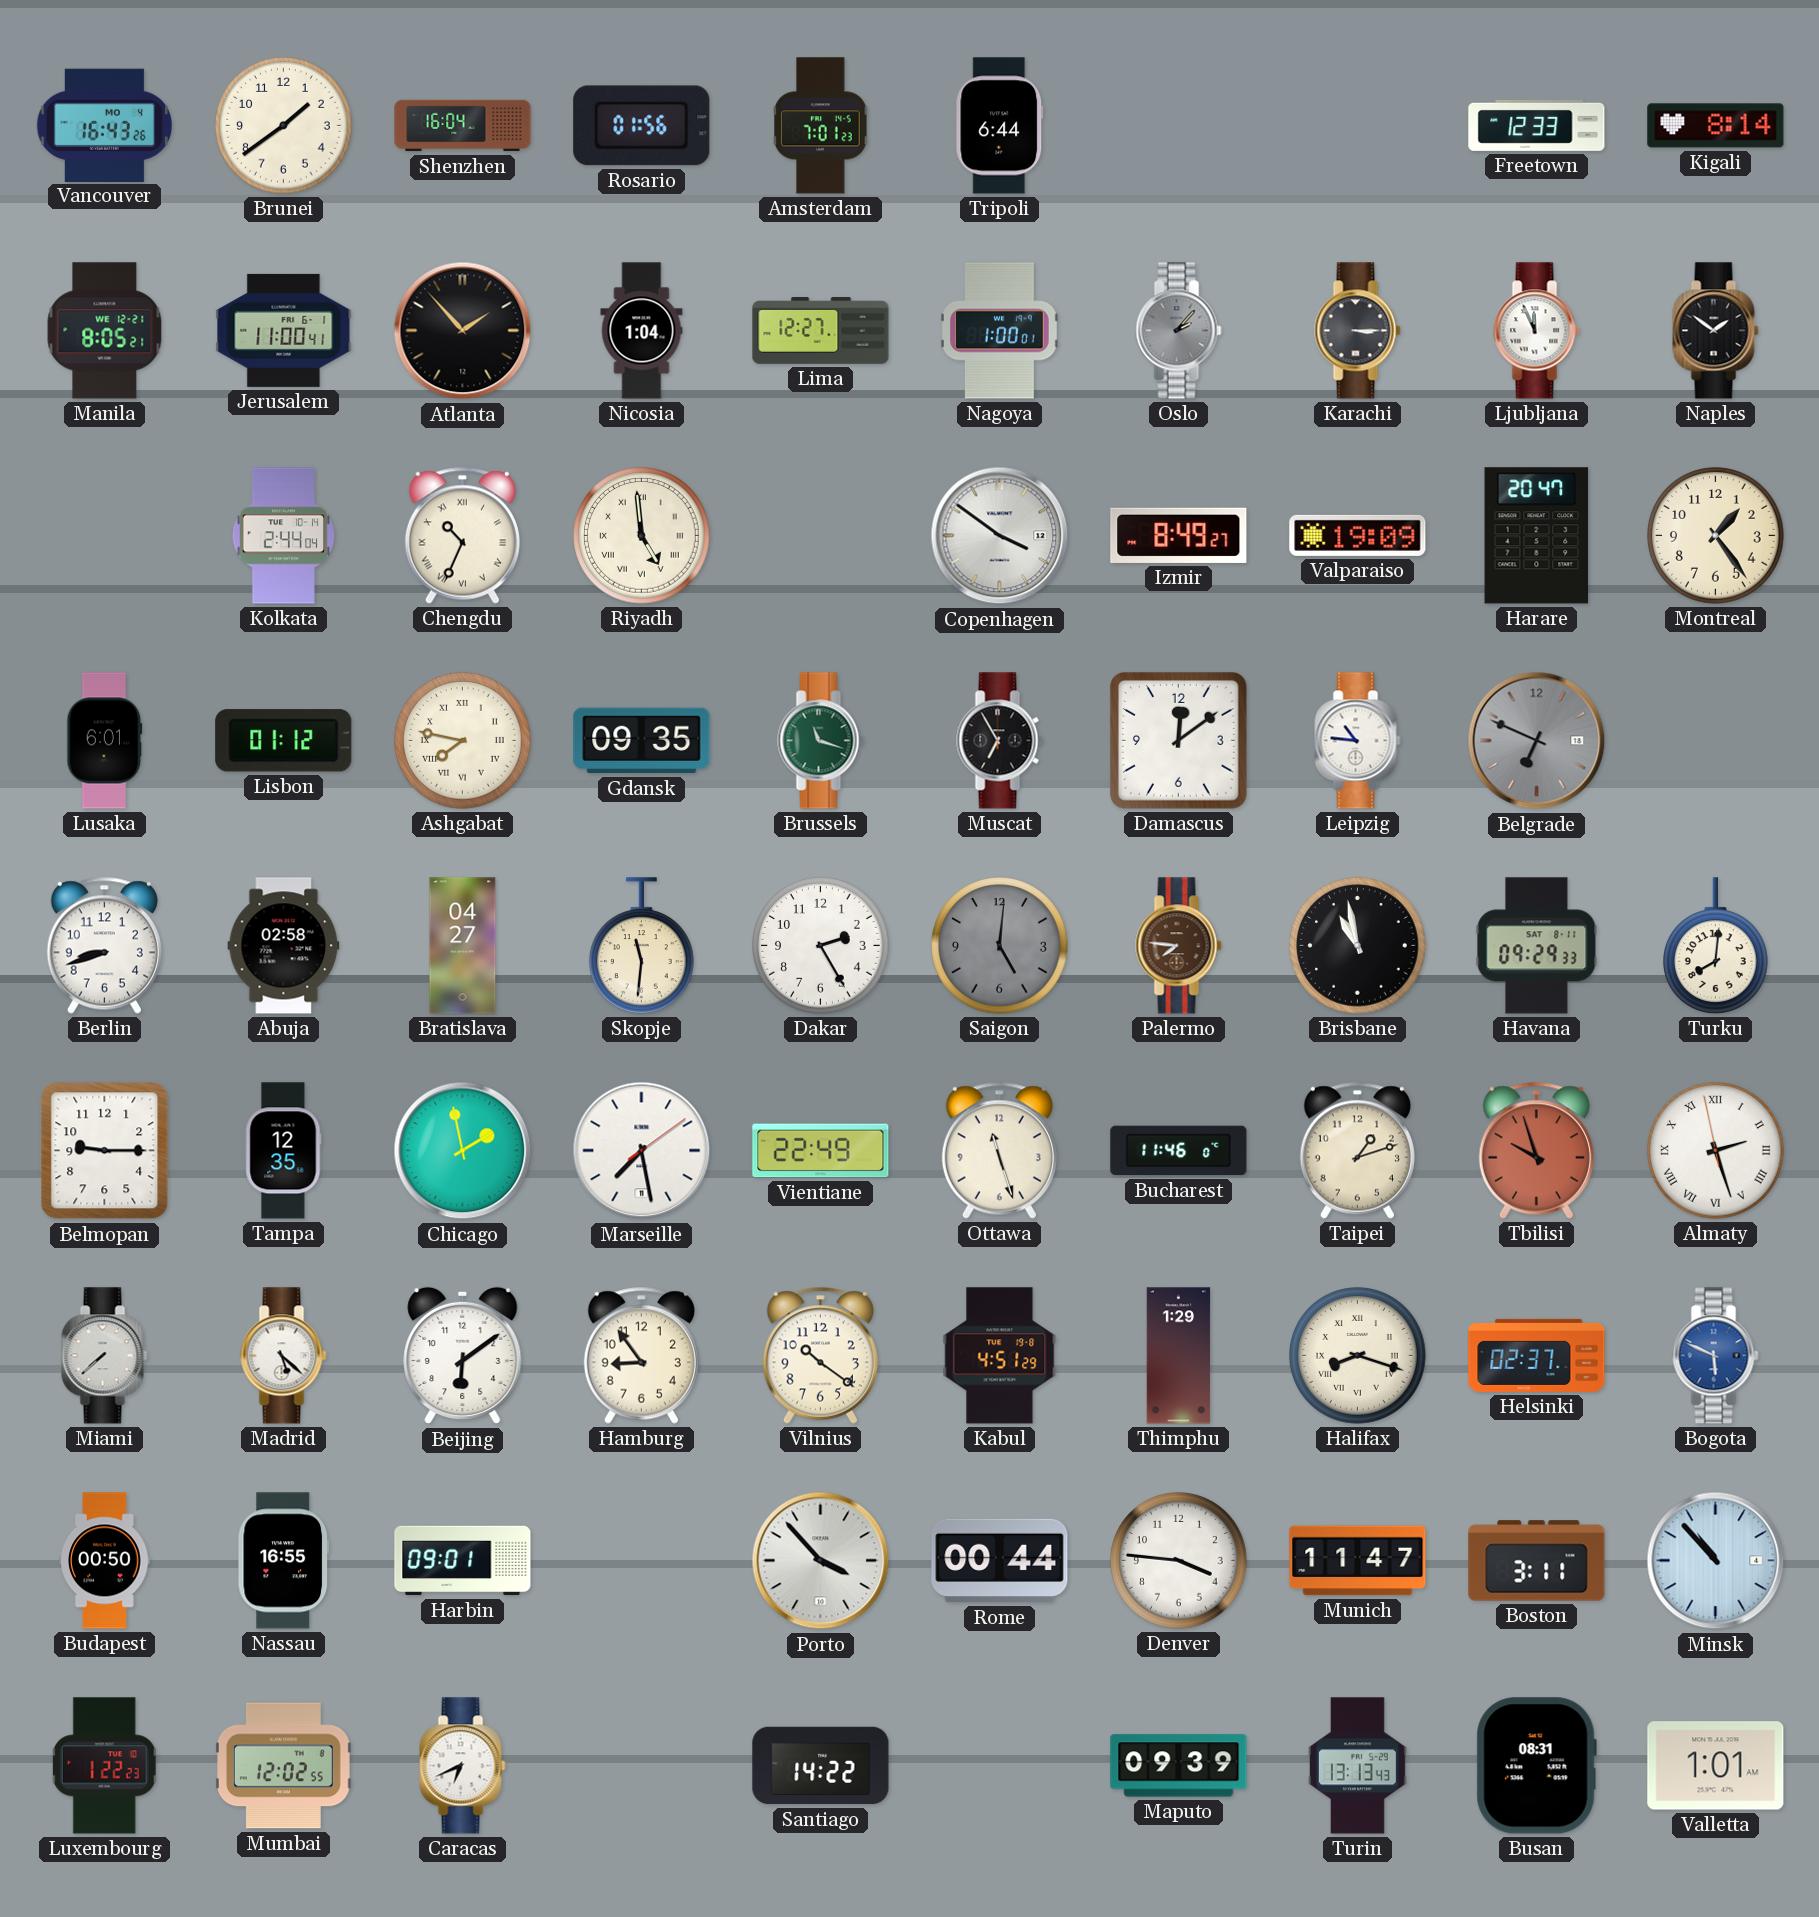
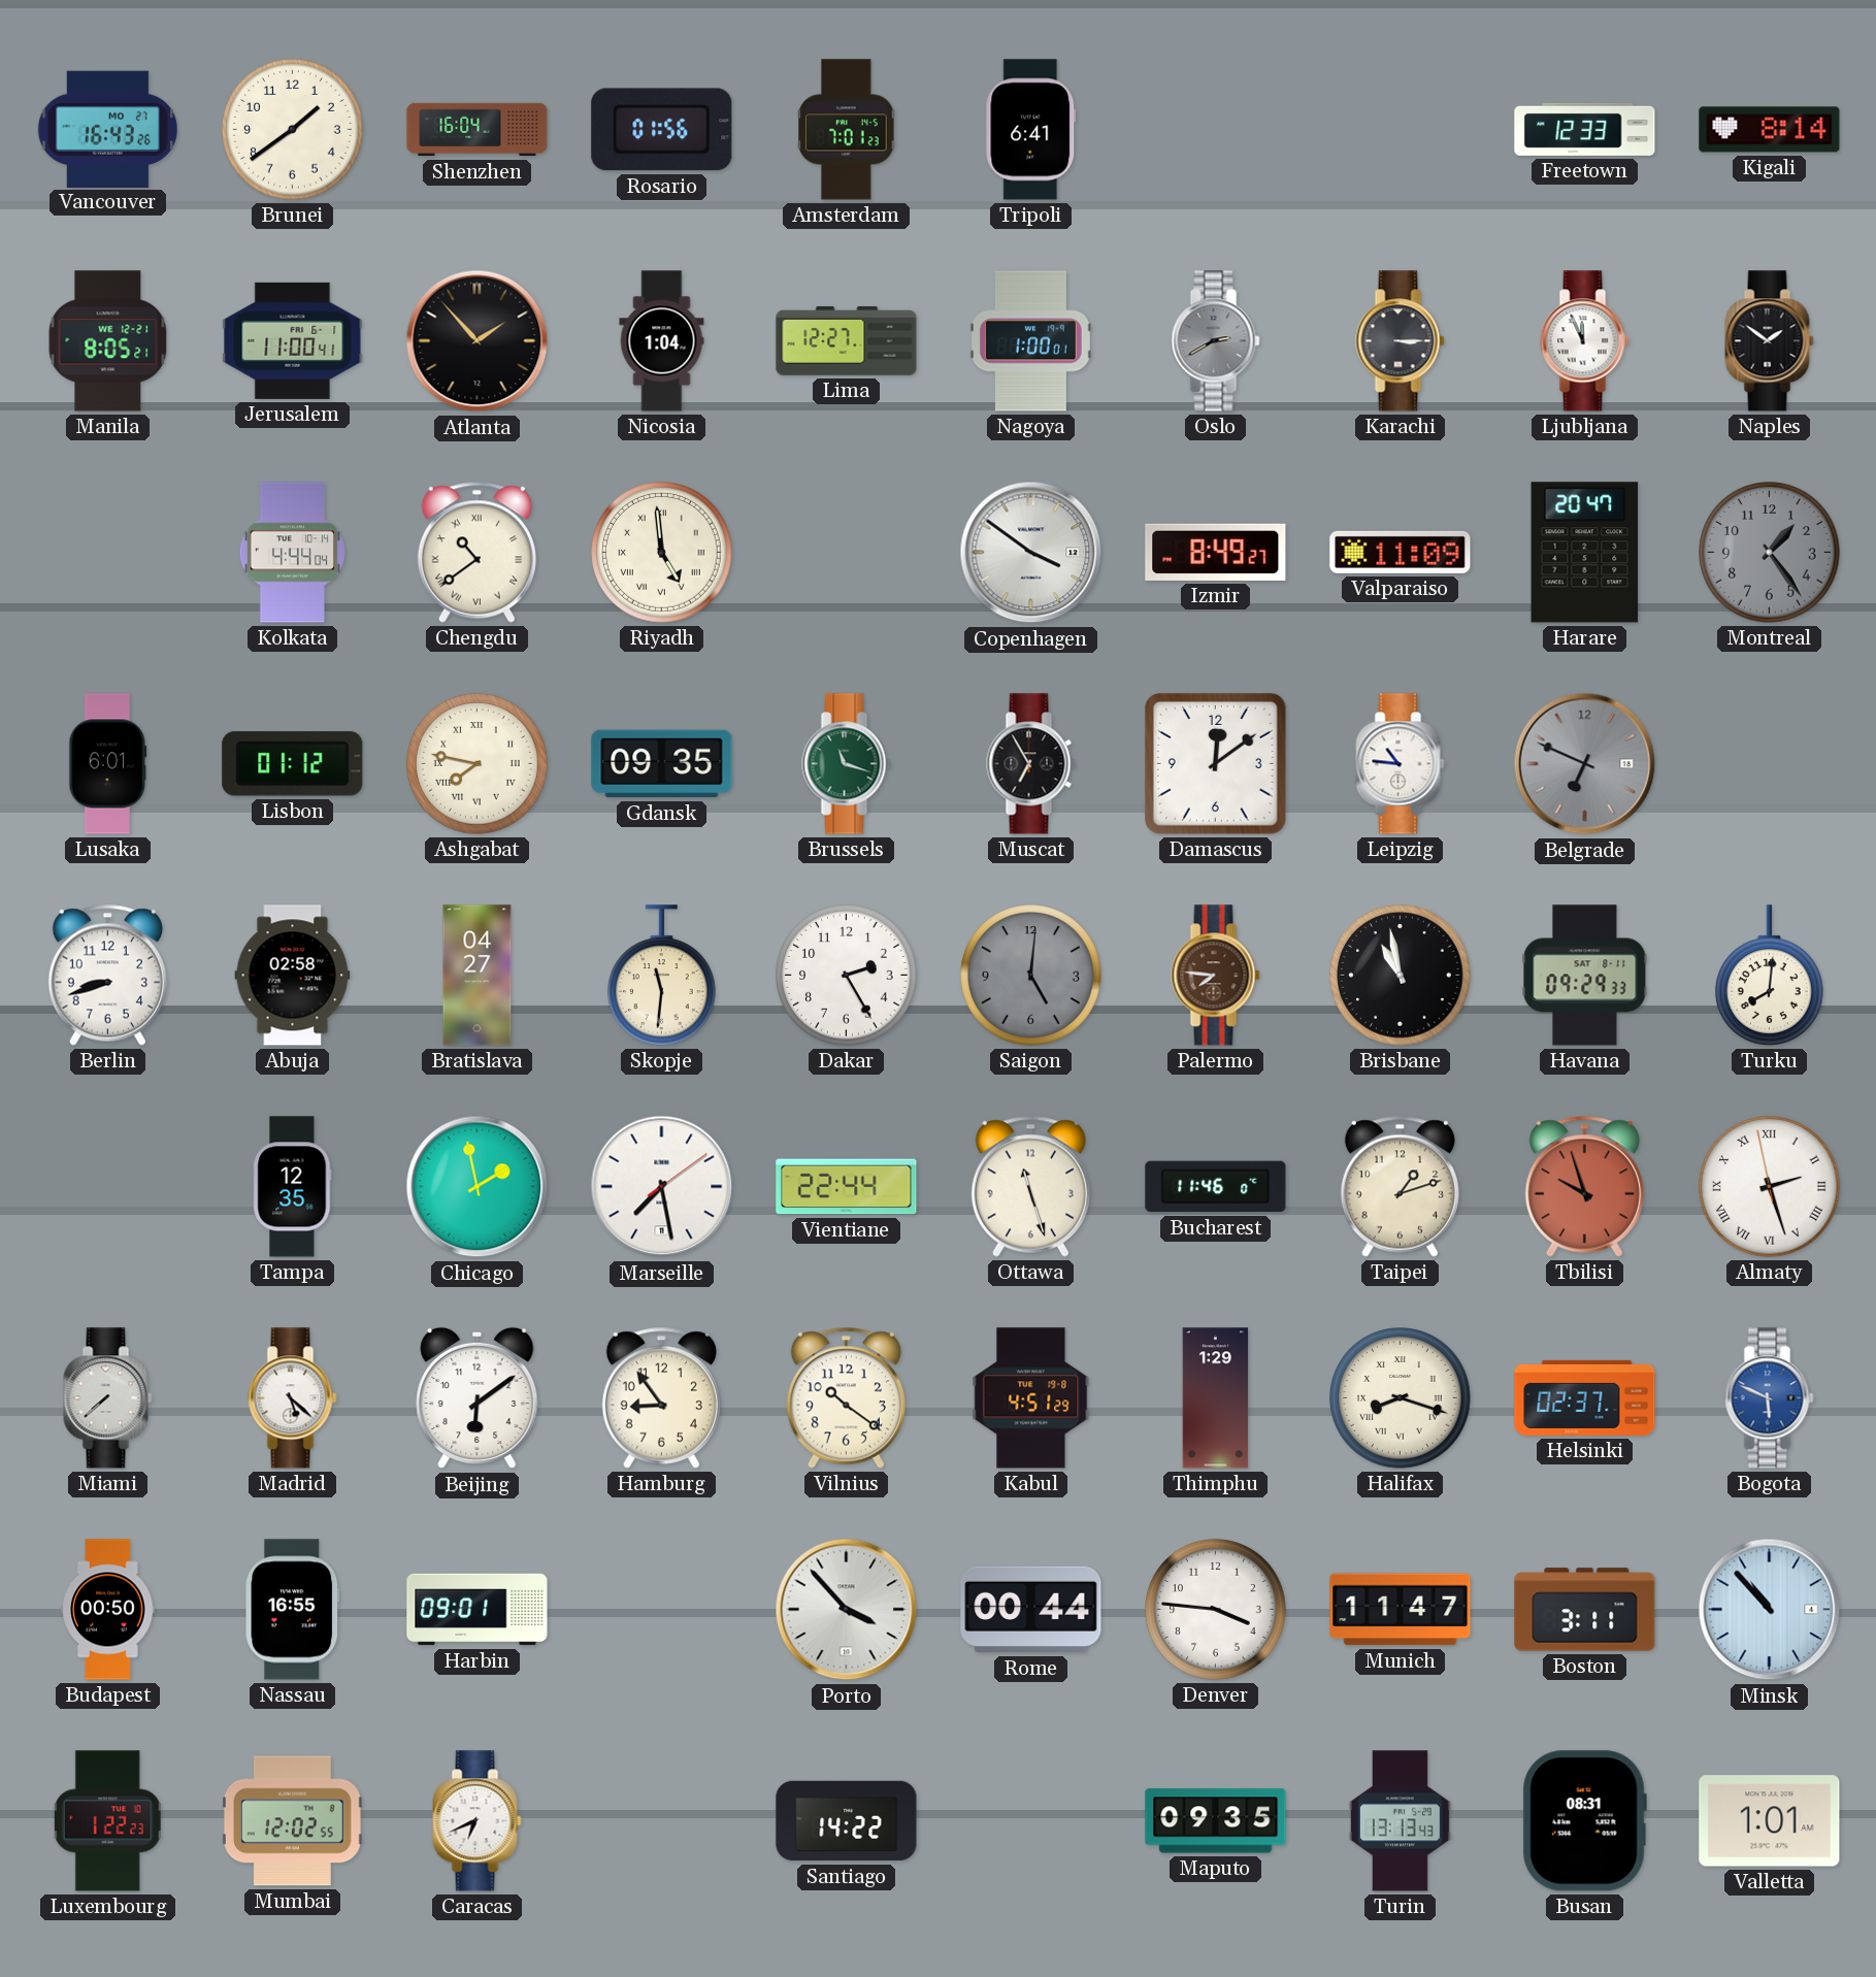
Vancouver date: MO 4 -> MO 27
Tripoli: 6:44 -> 6:41
Oslo: 2:07 -> 2:40
Kolkata: 2:44 -> 4:44
Chengdu: 10:34 -> 10:39
Valparaiso: 19:09 -> 11:09
Montreal dial: cream -> grey
Belmopan: 9:15 -> none
Vientiane: 22:49 -> 22:44
Maputo: 09:39 -> 09:35
